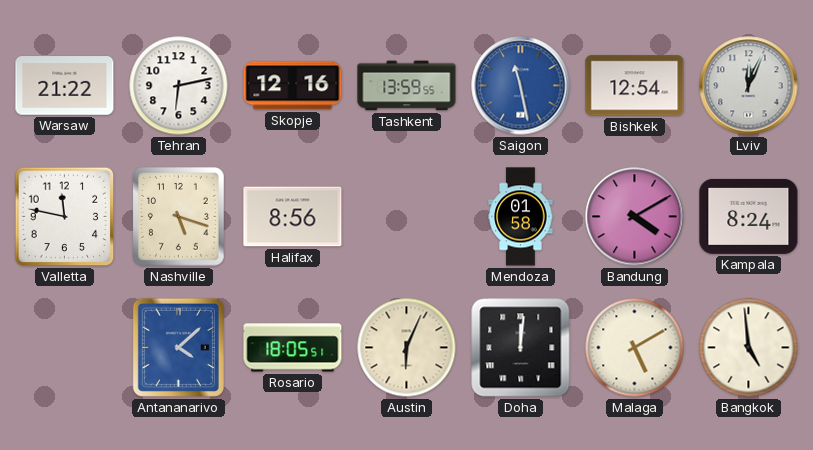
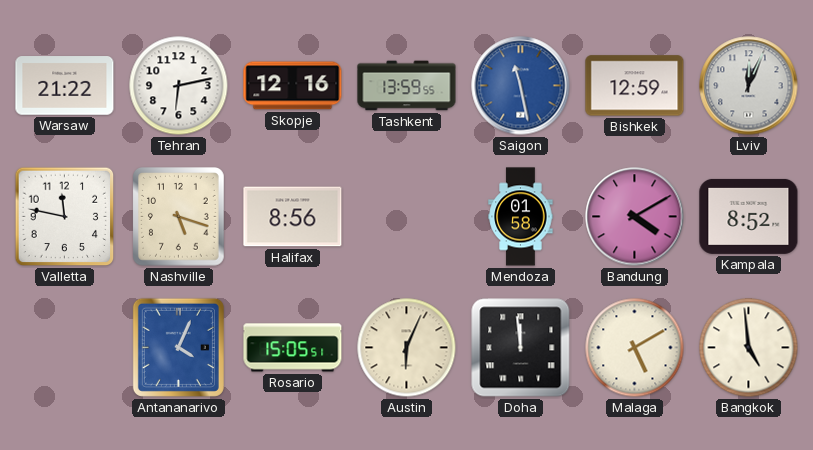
Bishkek: 12:54 -> 12:59
Kampala: 8:24 -> 8:52
Antananarivo: 4:08 -> 4:04
Rosario: 18:05 -> 15:05
Doha: 12:01 -> 11:59
